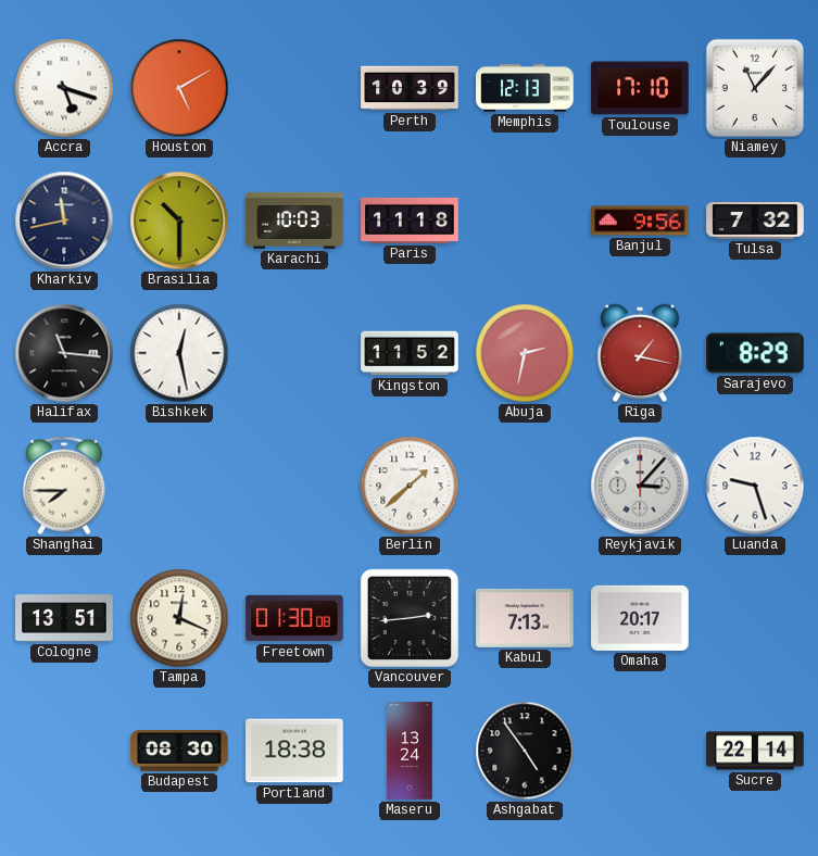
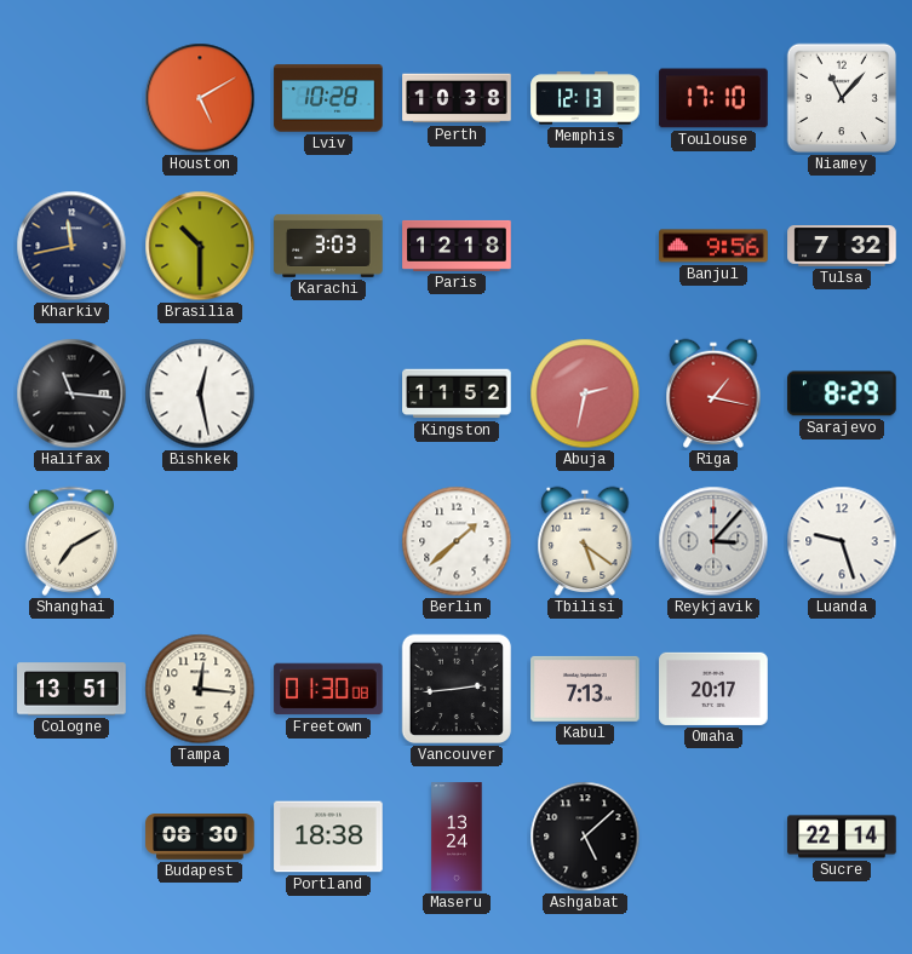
Accra: 5:18 -> none
Lviv: none -> 10:28
Perth: 10:39 -> 10:38
Karachi: 10:03 -> 3:03
Paris: 11:18 -> 12:18
Shanghai: 7:45 -> 7:10
Tbilisi: none -> 5:21
Tampa: 12:19 -> 12:16
Ashgabat: 4:54 -> 5:08
